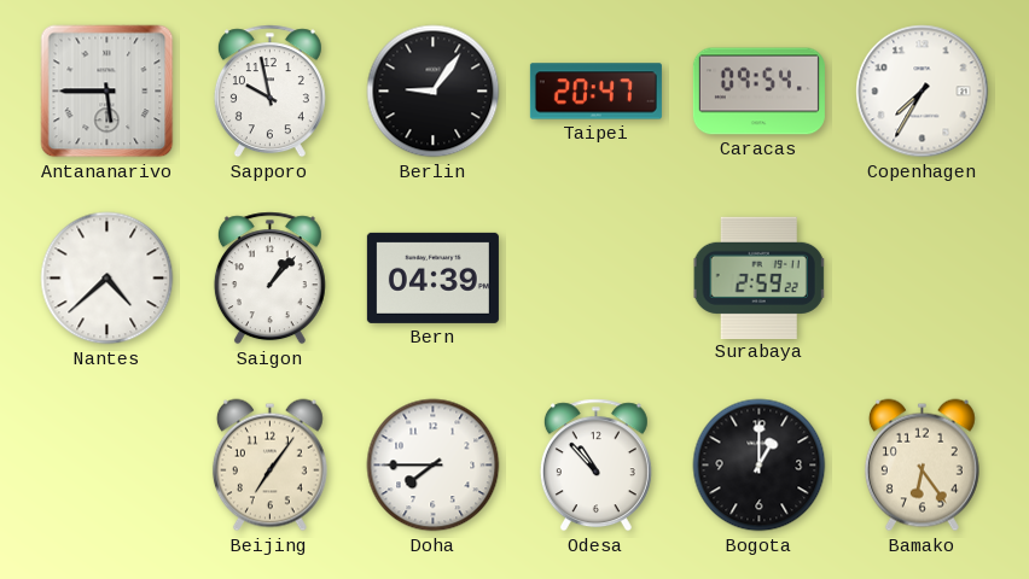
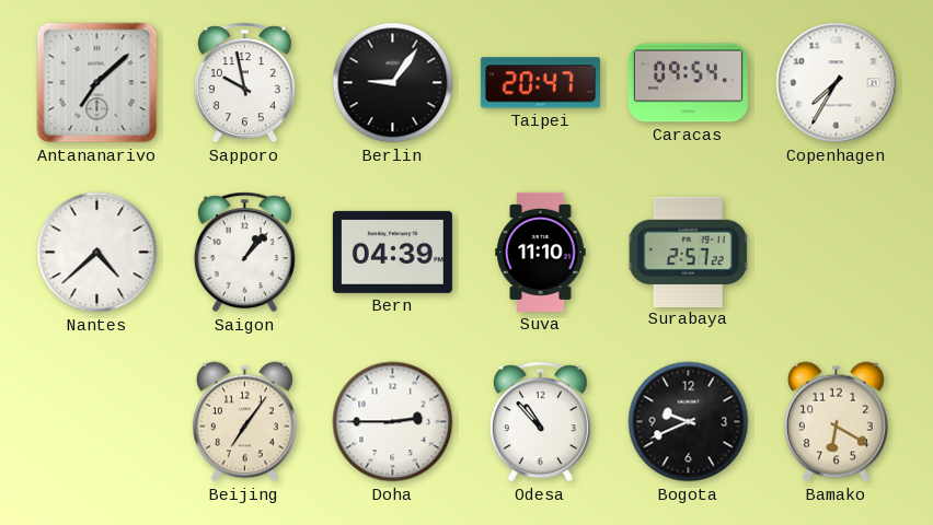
Antananarivo: 5:45 -> 7:08
Suva: none -> 11:10
Surabaya: 2:59 -> 2:57
Doha: 7:45 -> 2:45
Bogota: 1:00 -> 9:41
Bamako: 6:24 -> 6:20
